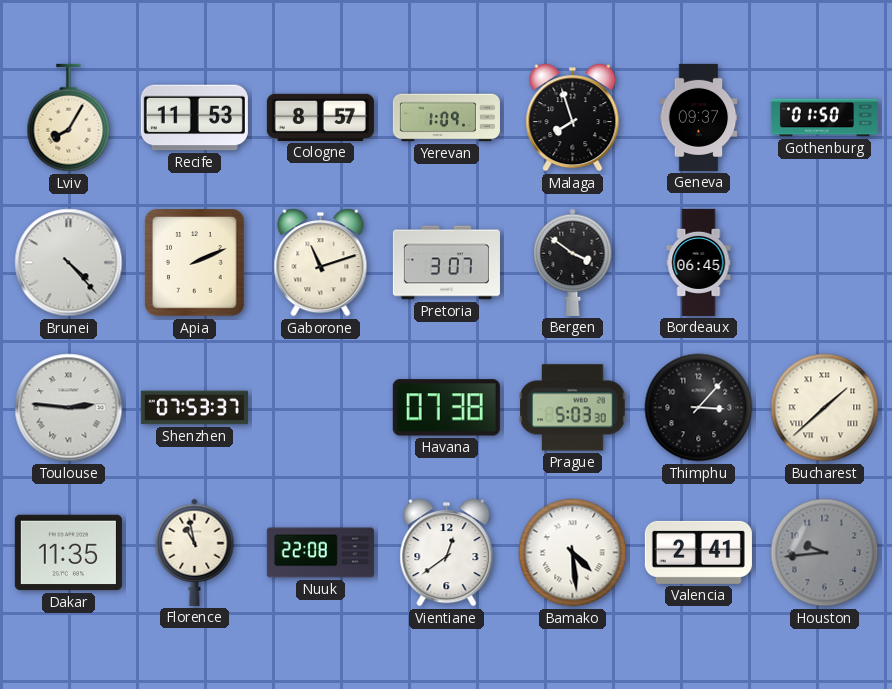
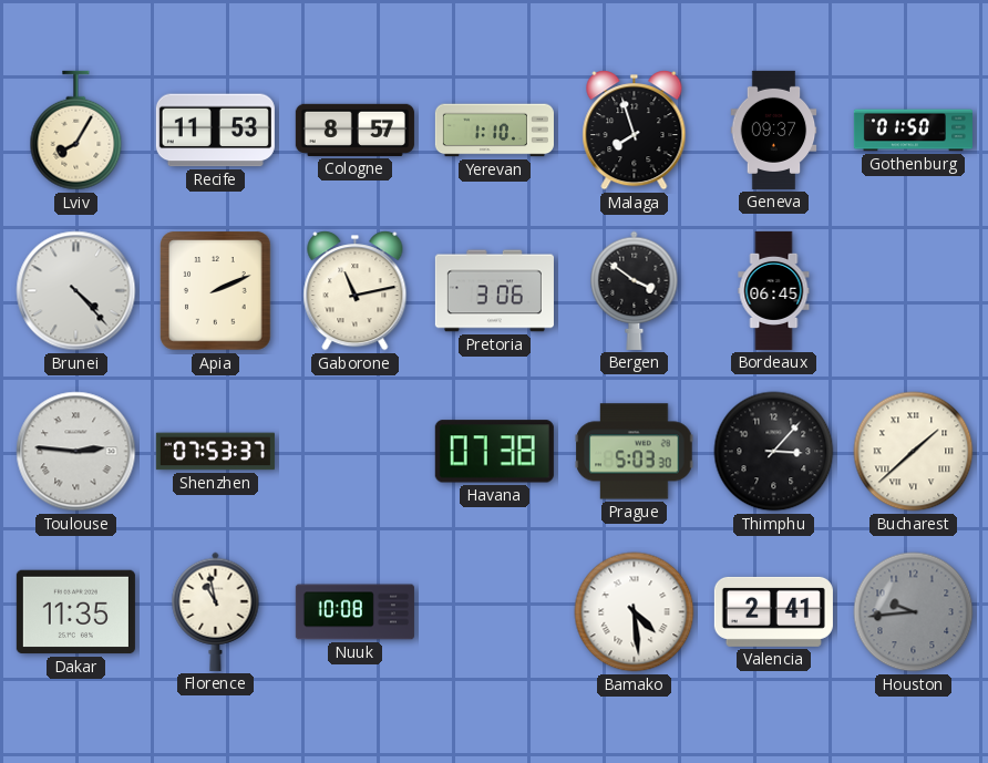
Yerevan: 1:09 -> 1:10
Gaborone: 11:12 -> 11:13
Pretoria: 3:07 -> 3:06
Nuuk: 22:08 -> 10:08
Vientiane: 12:39 -> none
